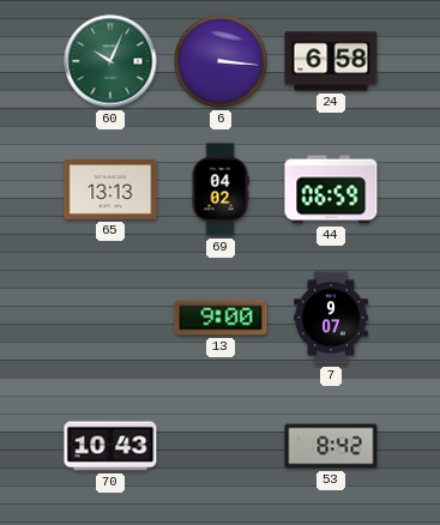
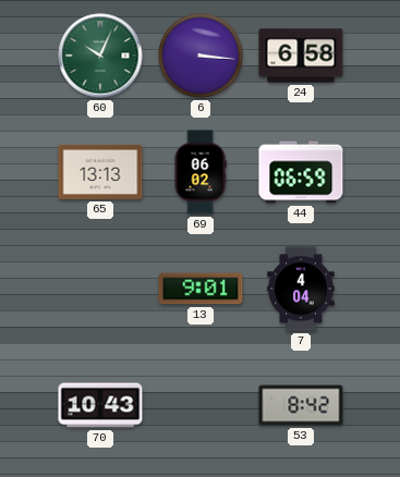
69: 04:02 -> 06:02
13: 9:00 -> 9:01
7: 9:07 -> 4:04
